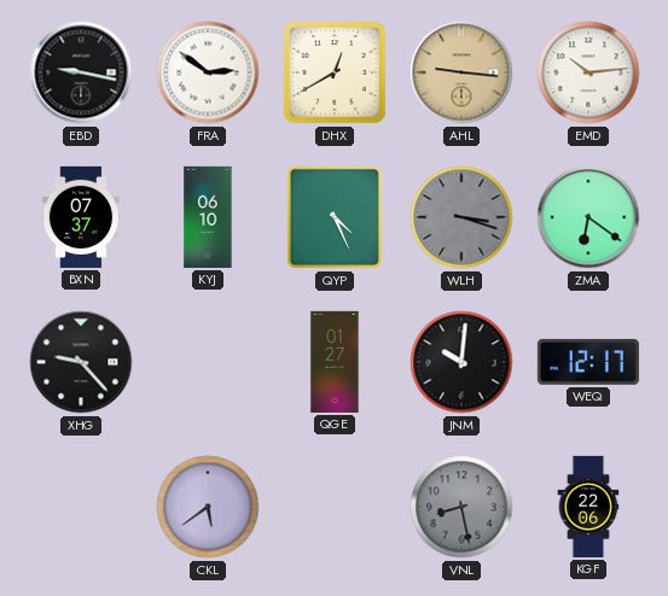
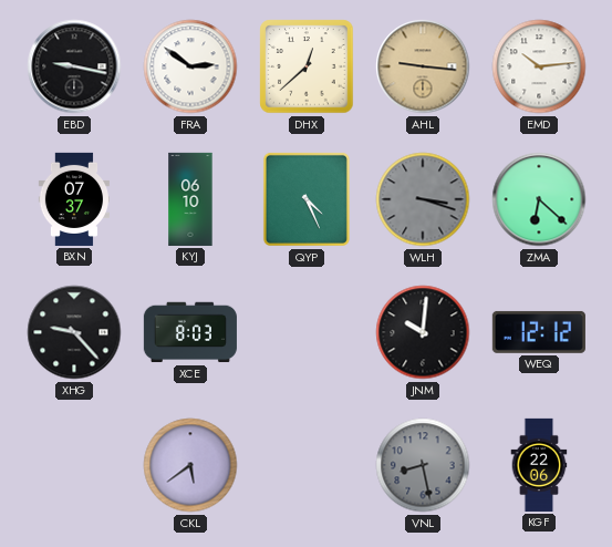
DHX: 12:40 -> 12:38
ZMA: 6:21 -> 6:22
XCE: none -> 8:03
QGE: 01:27 -> none
WEQ: 12:17 -> 12:12
